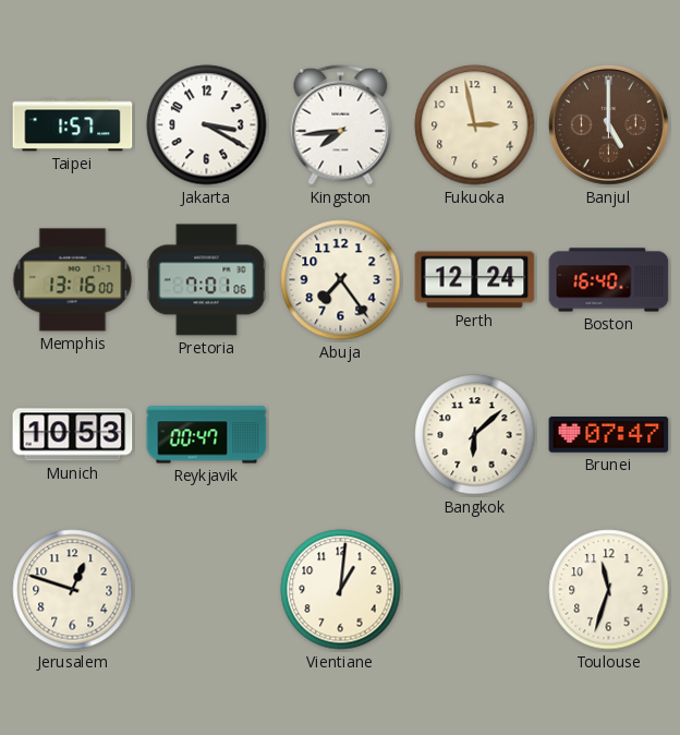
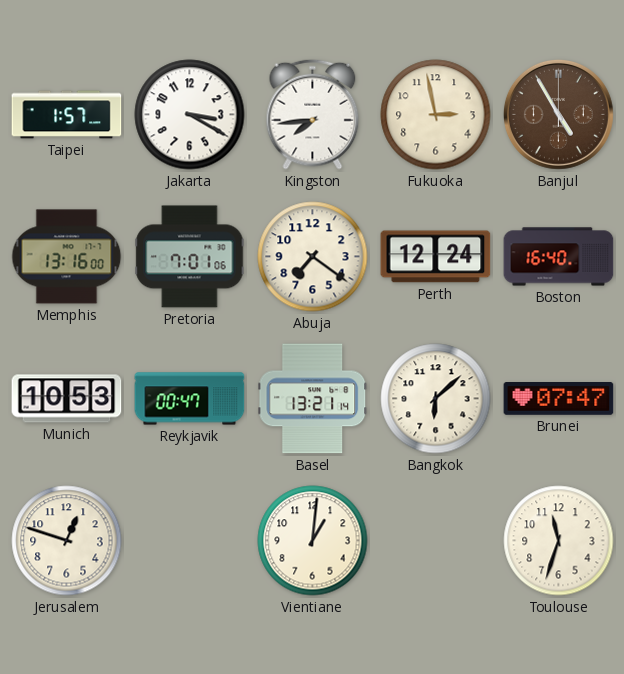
Banjul: 5:00 -> 4:55
Abuja: 7:24 -> 7:21
Basel: none -> 13:21
